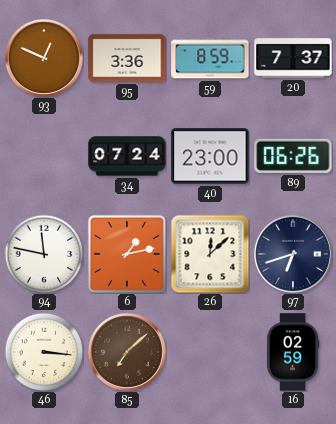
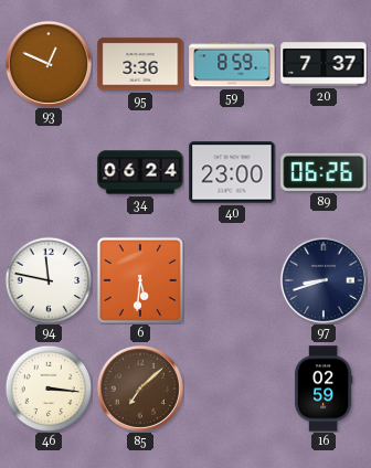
34: 07:24 -> 06:24
6: 1:13 -> 5:31
26: 12:08 -> none
97: 6:42 -> 8:42
